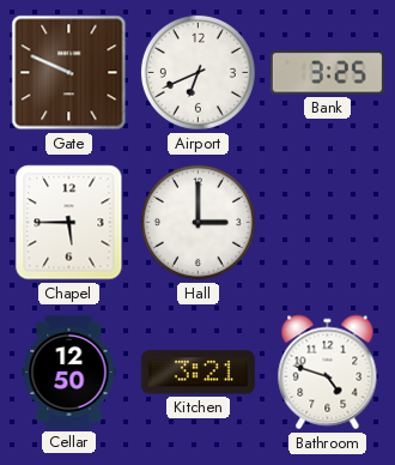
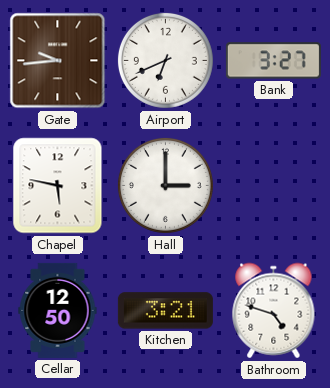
Gate: 9:49 -> 9:44
Bank: 3:25 -> 3:27
Chapel: 5:45 -> 5:47
